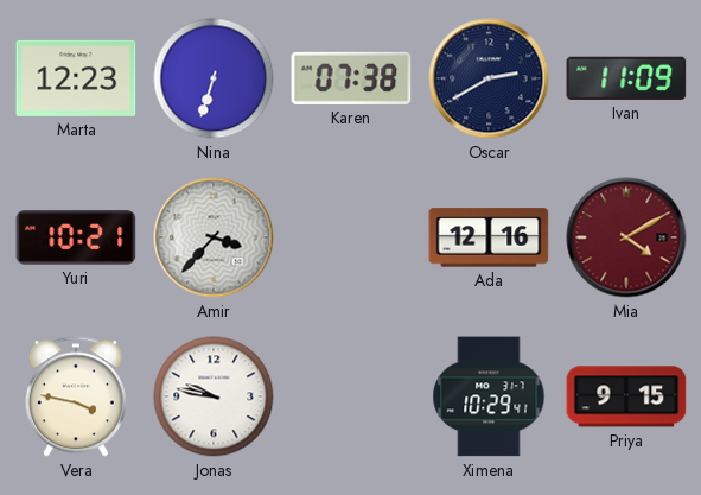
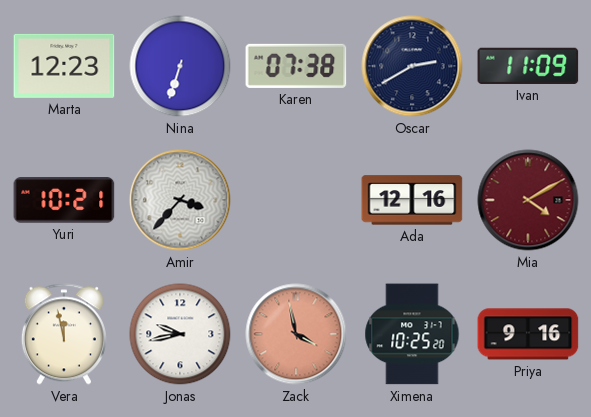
Vera: 3:47 -> 11:58
Jonas: 9:47 -> 9:43
Zack: none -> 3:58
Ximena: 10:29 -> 10:25
Priya: 9:15 -> 9:16
